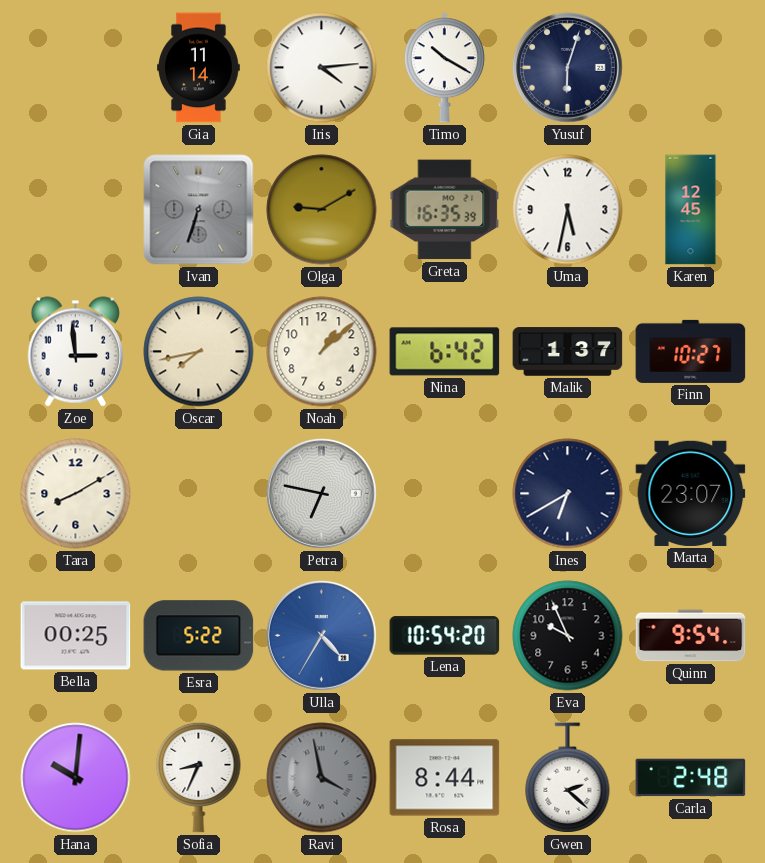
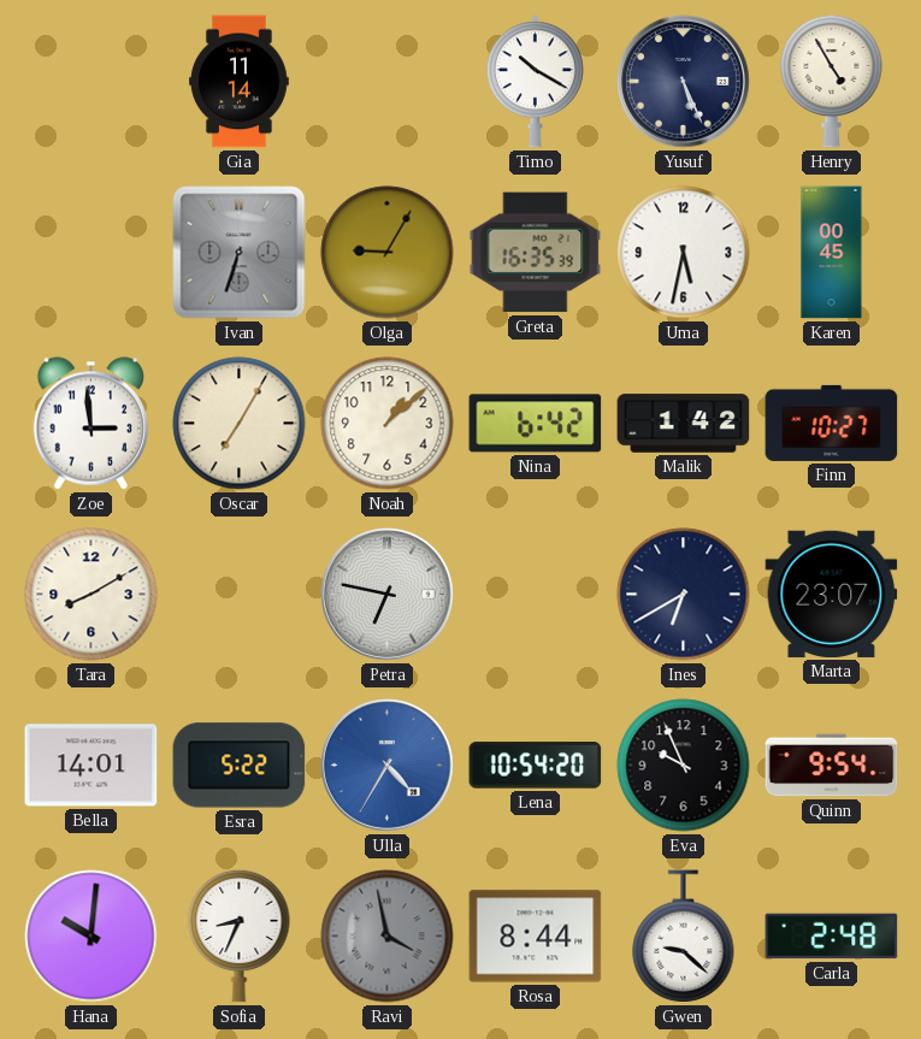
Iris: 4:14 -> none
Yusuf: 6:03 -> 5:26
Henry: none -> 4:55
Olga: 9:10 -> 9:05
Karen: 12:45 -> 00:45
Oscar: 7:43 -> 7:05
Malik: 1:37 -> 1:42
Bella: 00:25 -> 14:01
Gwen: 2:22 -> 9:22
